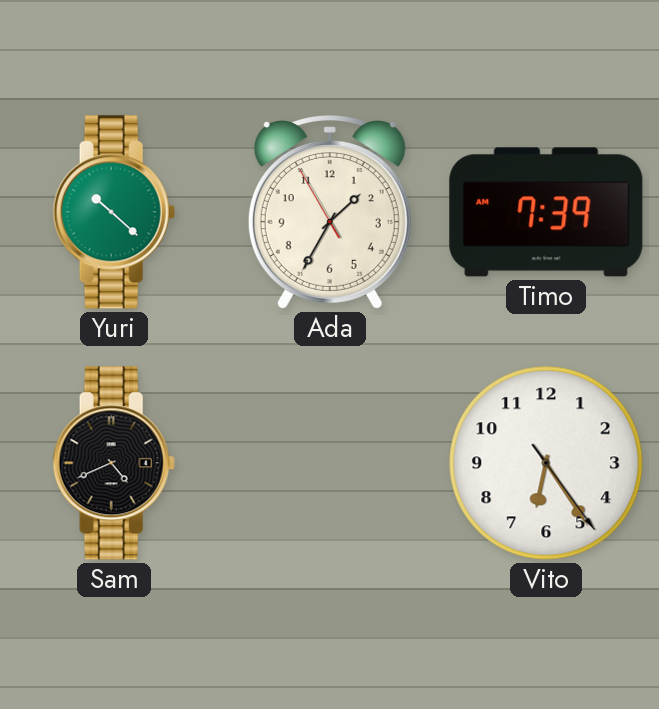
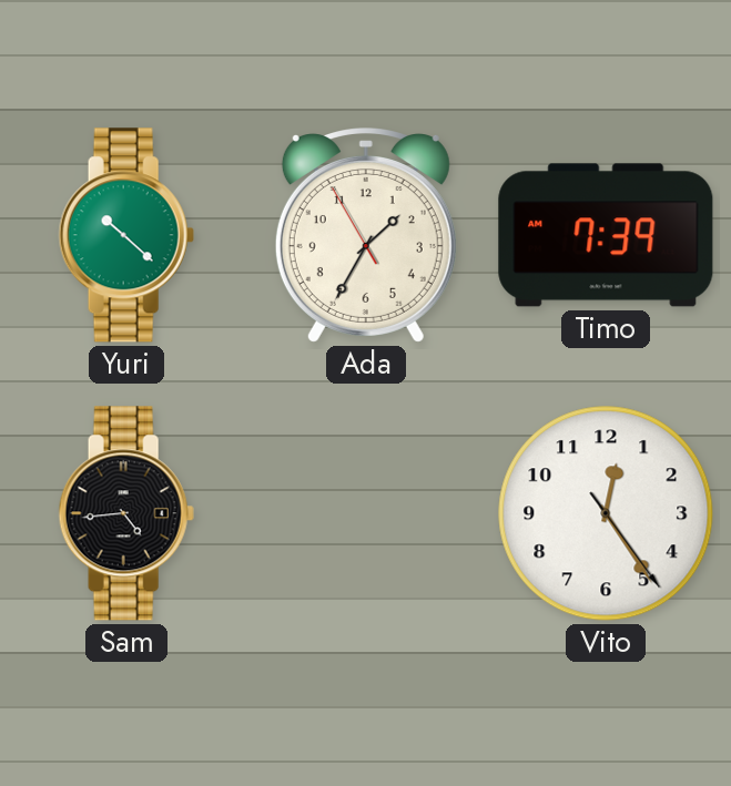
Sam: 4:41 -> 4:44
Vito: 6:24 -> 12:24
